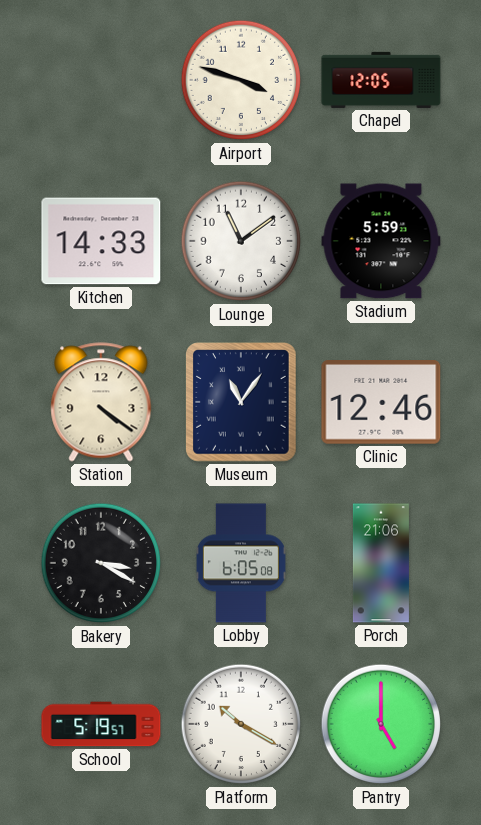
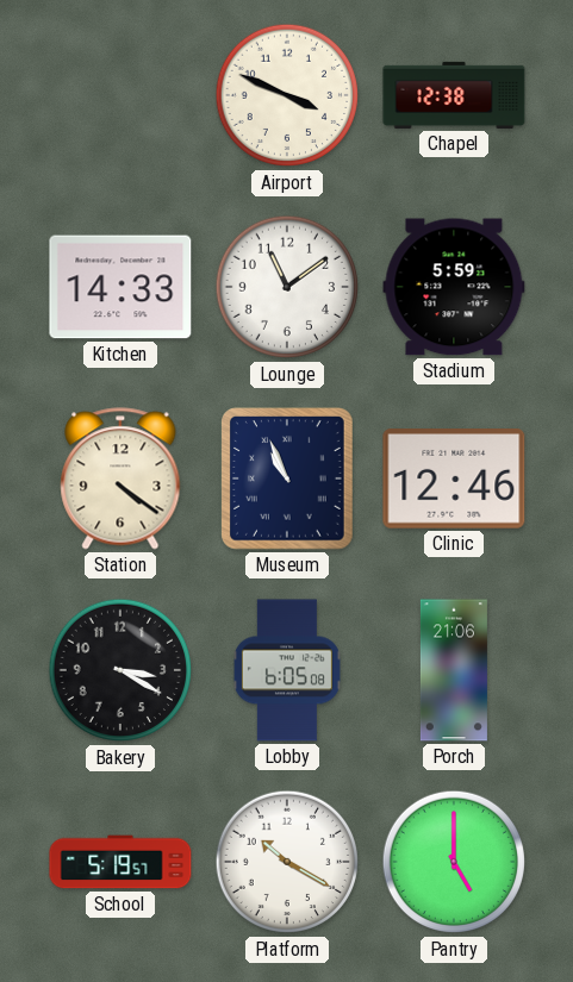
Airport: 3:48 -> 3:49
Chapel: 12:05 -> 12:38
Museum: 11:06 -> 10:56
